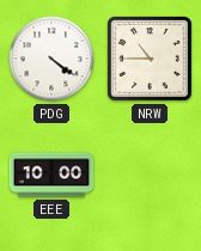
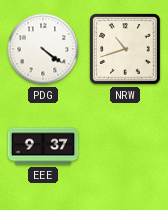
NRW: 10:45 -> 10:42
EEE: 10:00 -> 9:37
